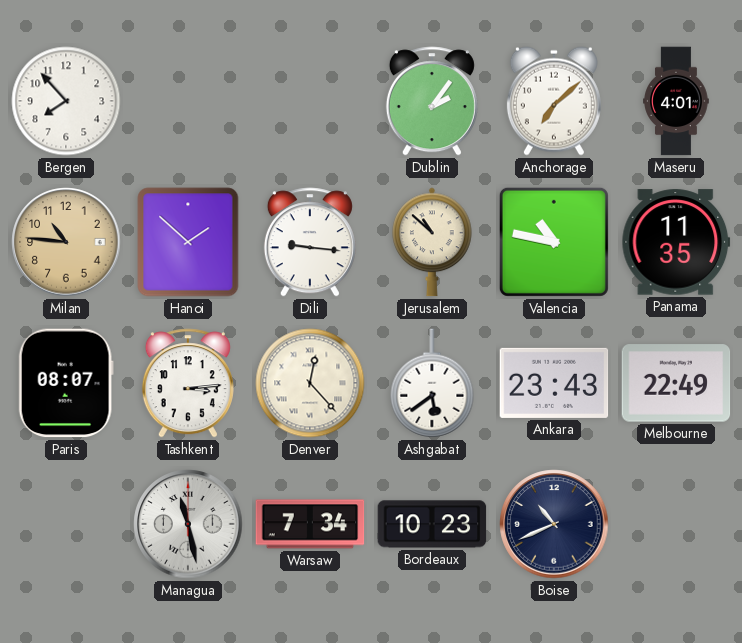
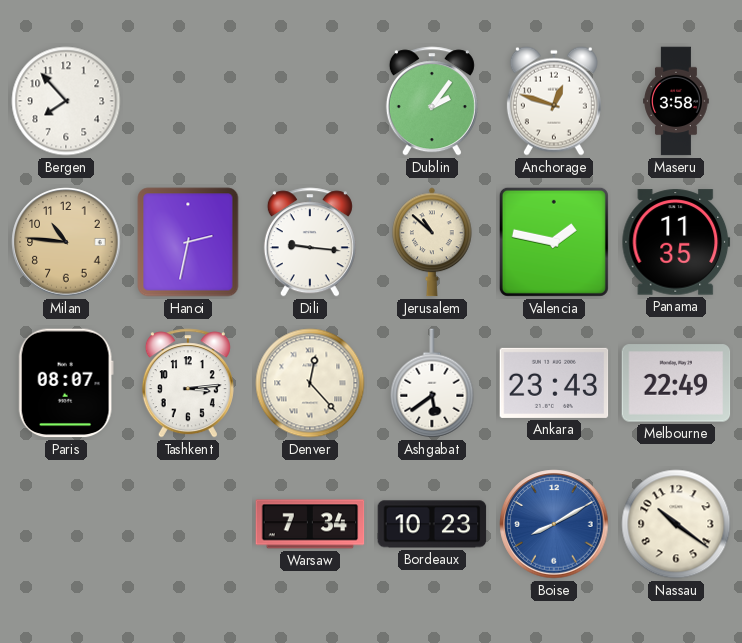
Anchorage: 7:08 -> 12:48
Maseru: 4:01 -> 3:58
Hanoi: 1:52 -> 2:32
Valencia: 10:47 -> 1:47
Managua: 11:28 -> none
Boise: 10:41 -> 8:10
Boise dial: navy -> blue
Nassau: none -> 10:21
